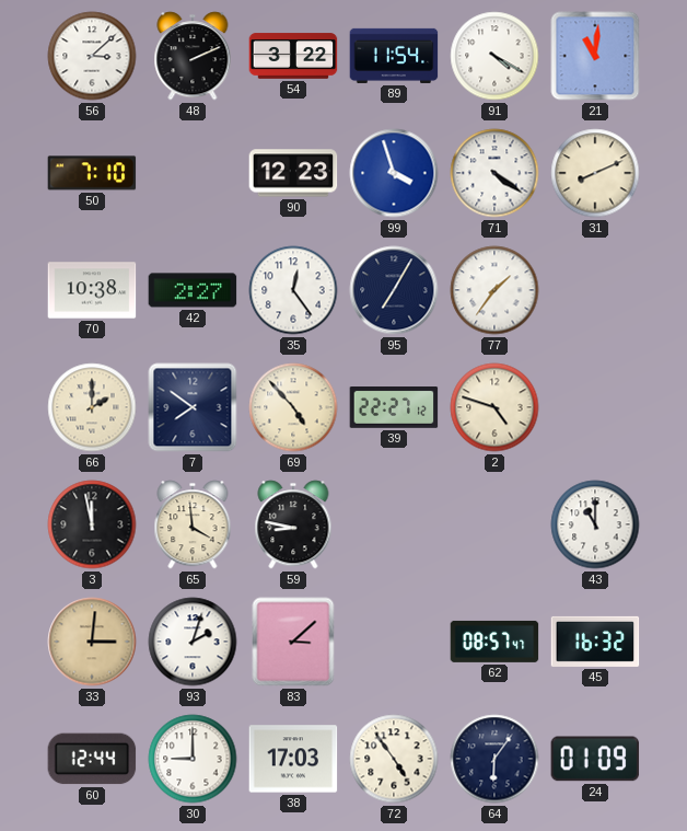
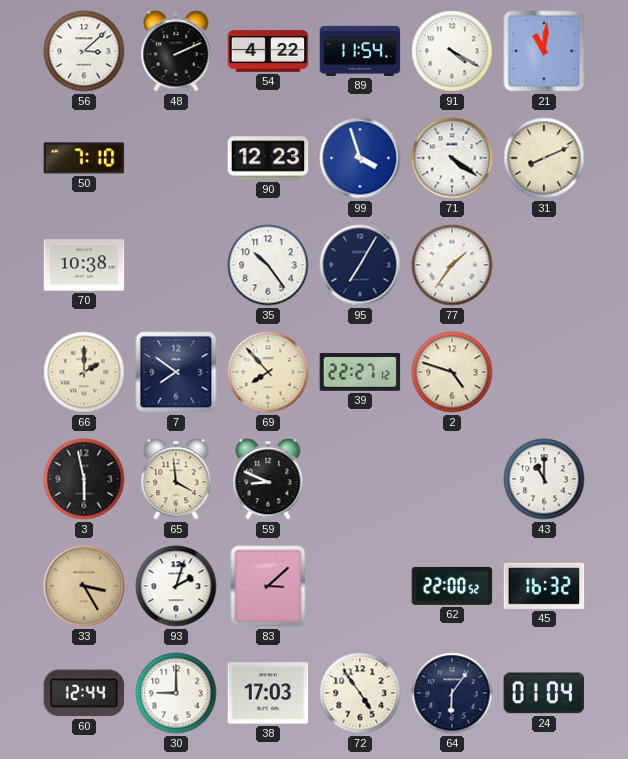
54: 3:22 -> 4:22
42: 2:27 -> none
35: 12:24 -> 10:24
69: 4:53 -> 7:53
3: 11:58 -> 5:58
59: 8:47 -> 8:49
33: 3:01 -> 3:25
62: 08:57 -> 22:00
24: 01:09 -> 01:04
